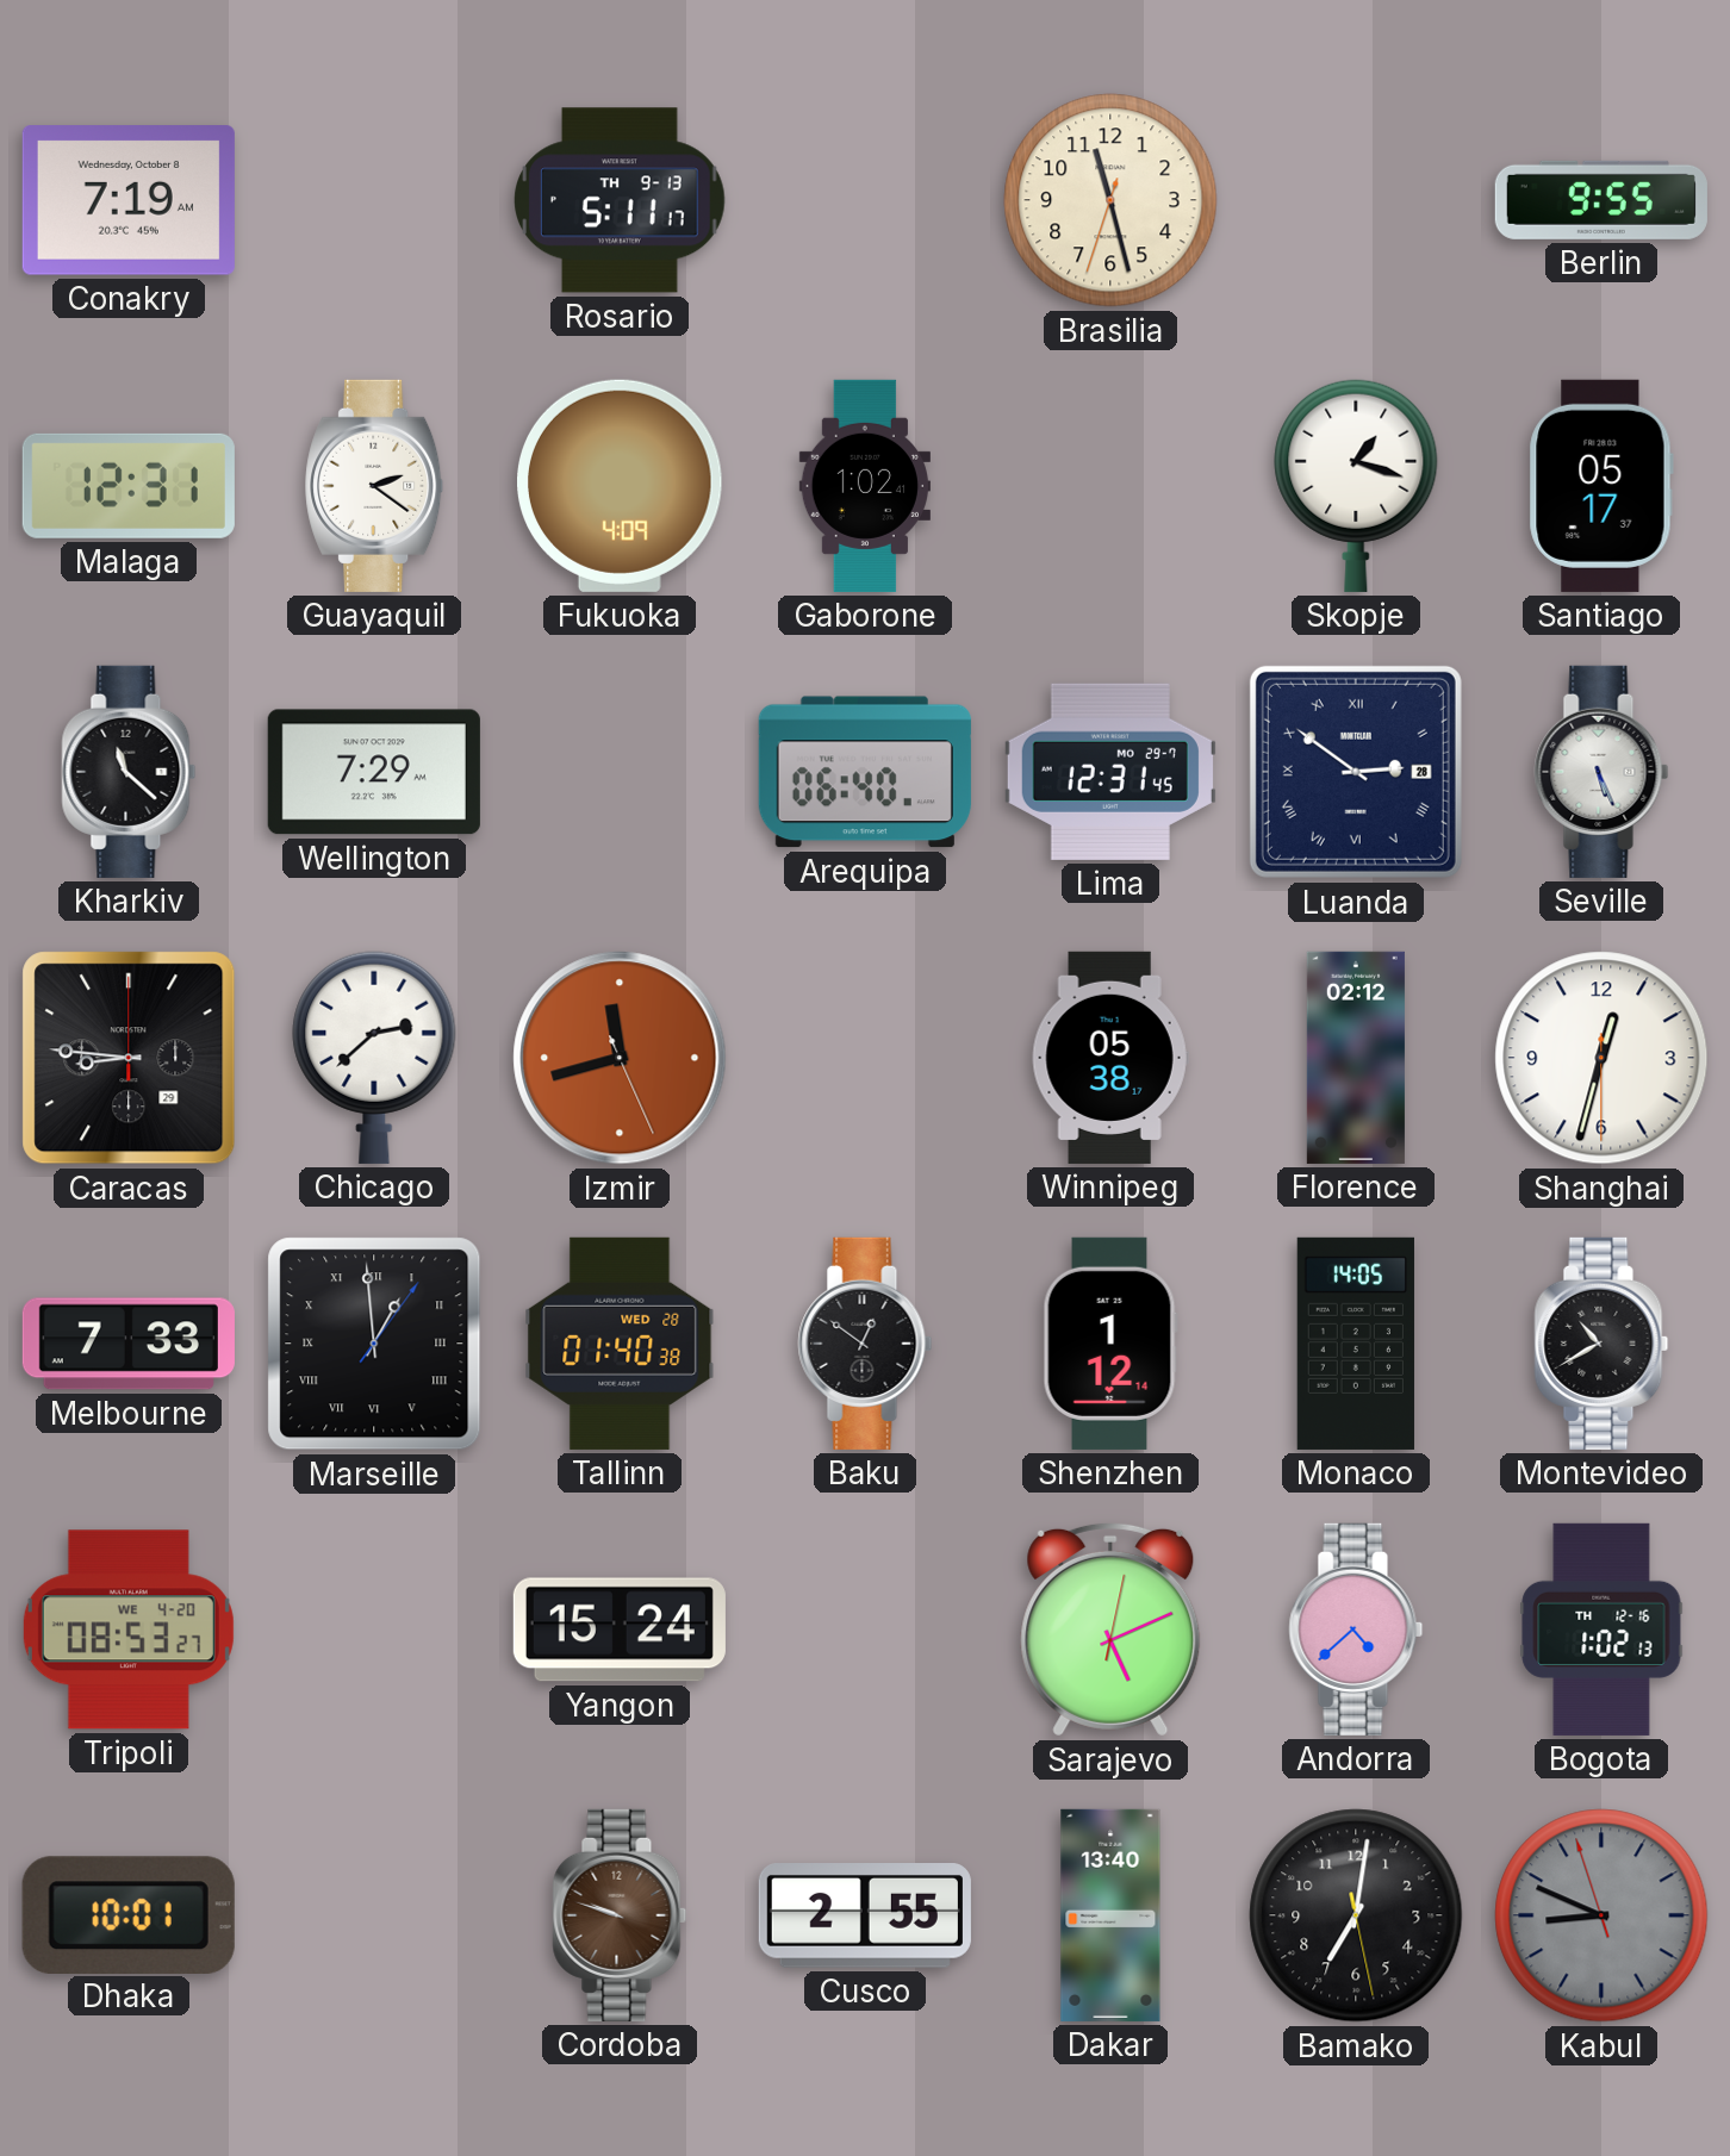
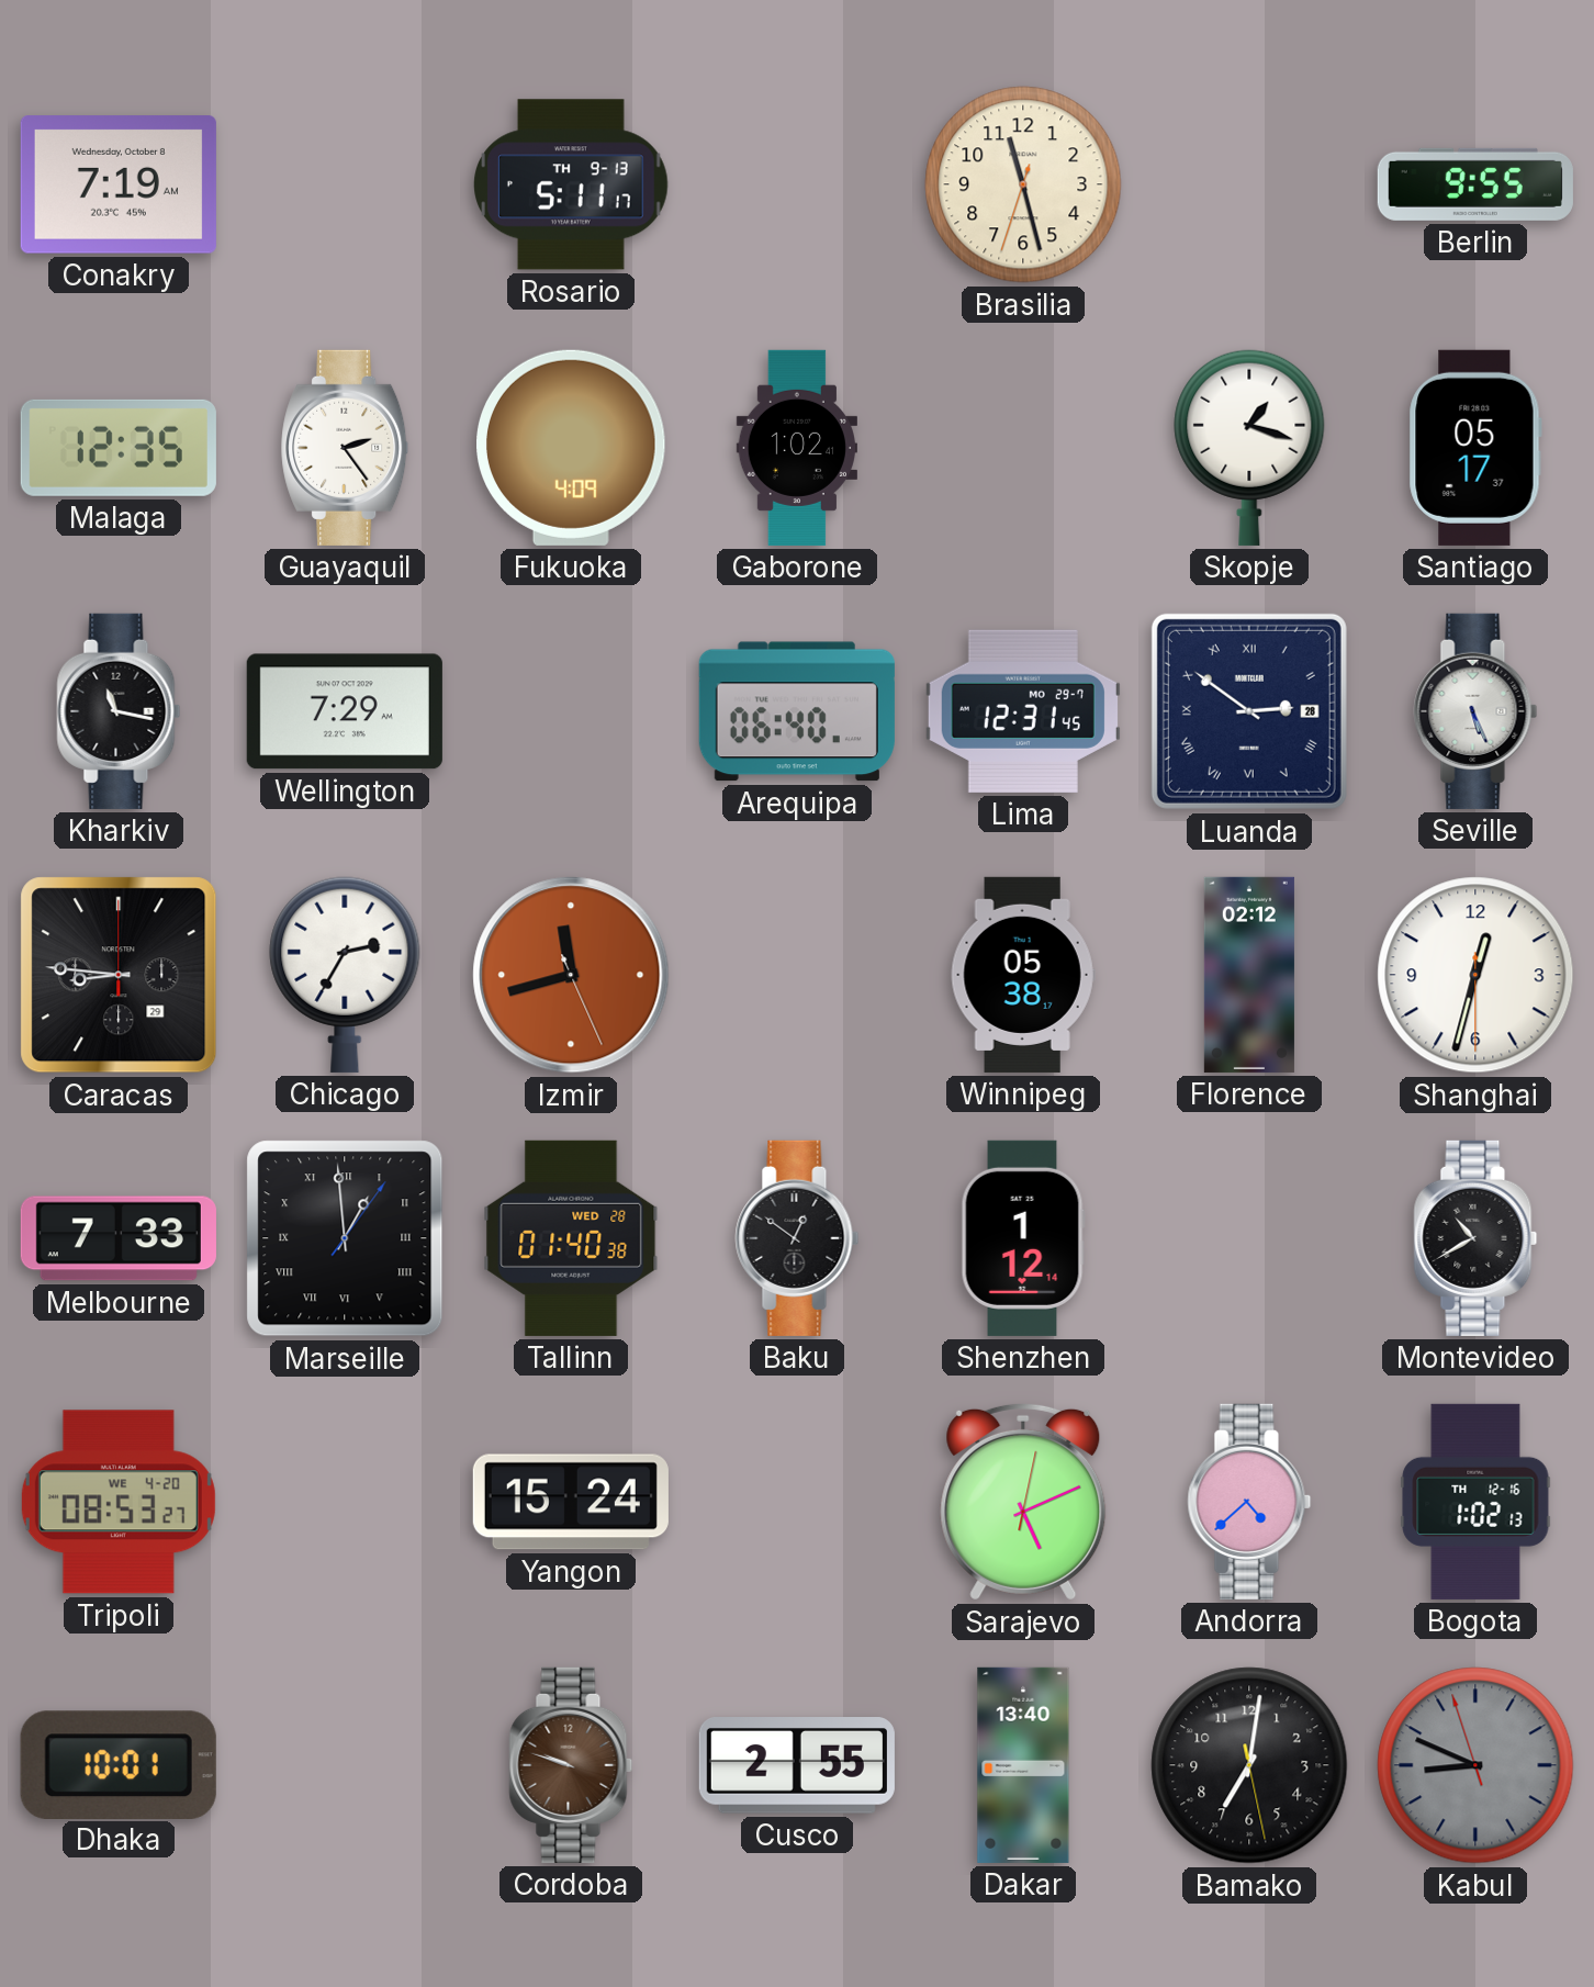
Malaga: 12:31 -> 12:35
Guayaquil: 2:21 -> 2:24
Kharkiv: 11:22 -> 11:17
Chicago: 2:38 -> 2:35
Monaco: 14:05 -> none
